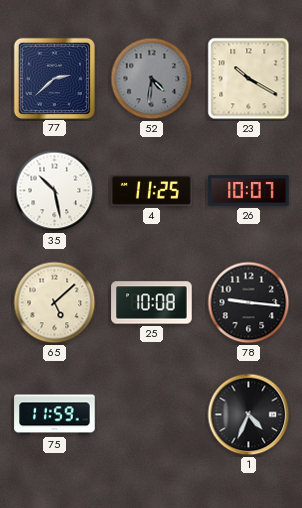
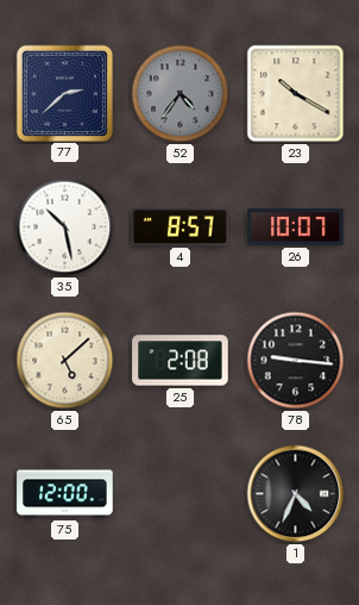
52: 4:31 -> 4:36
4: 11:25 -> 8:57
25: 10:08 -> 2:08
75: 11:59 -> 12:00
